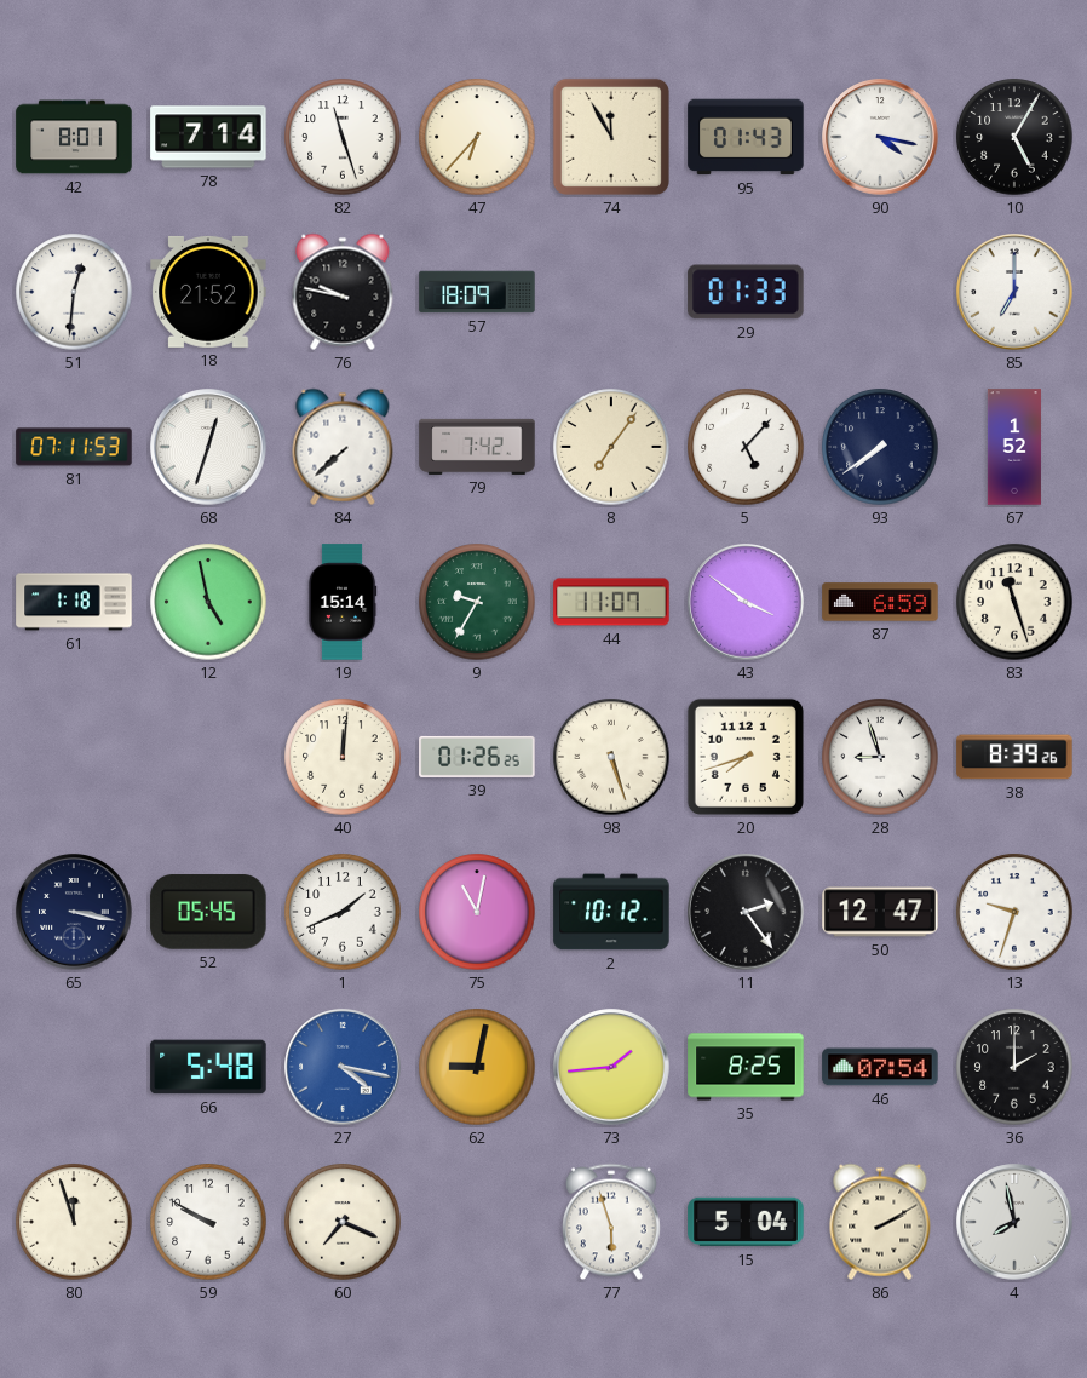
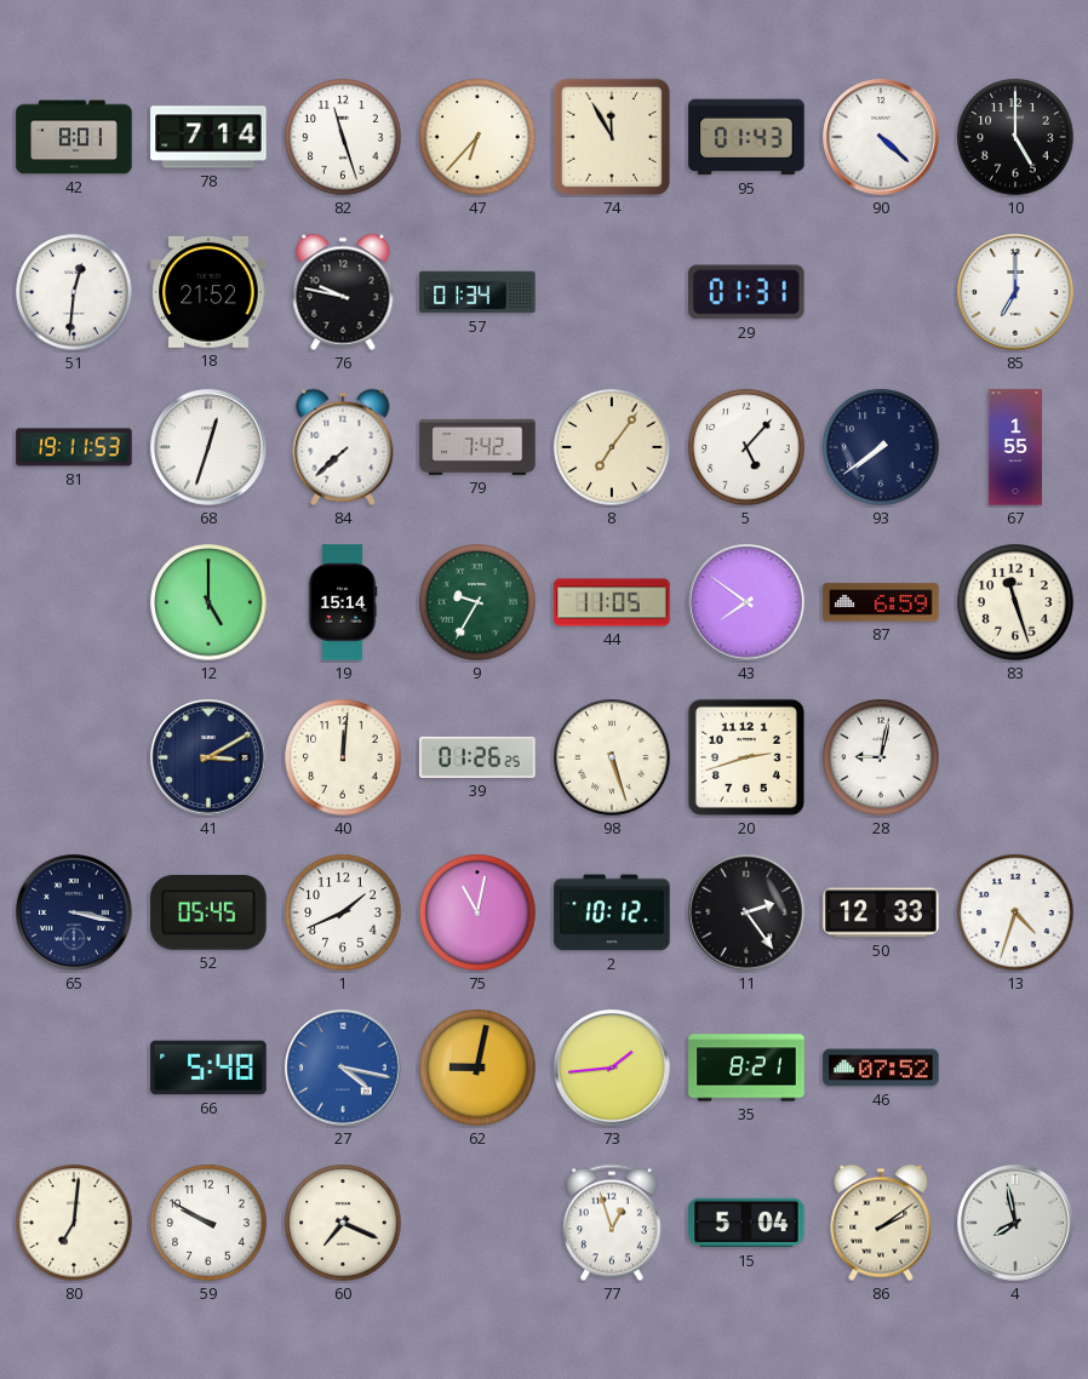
90: 4:17 -> 4:22
10: 5:05 -> 5:00
57: 18:09 -> 01:34
29: 01:33 -> 01:31
81: 07:11 -> 19:11
67: 1:52 -> 1:55
61: 1:18 -> none
12: 4:58 -> 5:00
44: 11:07 -> 11:05
43: 3:51 -> 7:51
41: none -> 3:10
20: 7:42 -> 2:42
28: 8:57 -> 9:02
38: 8:39 -> none
50: 12:47 -> 12:33
13: 9:33 -> 4:33
35: 8:25 -> 8:21
46: 07:54 -> 07:52
36: 2:00 -> none
80: 11:57 -> 7:01
77: 5:57 -> 12:57
86: 2:10 -> 2:09
